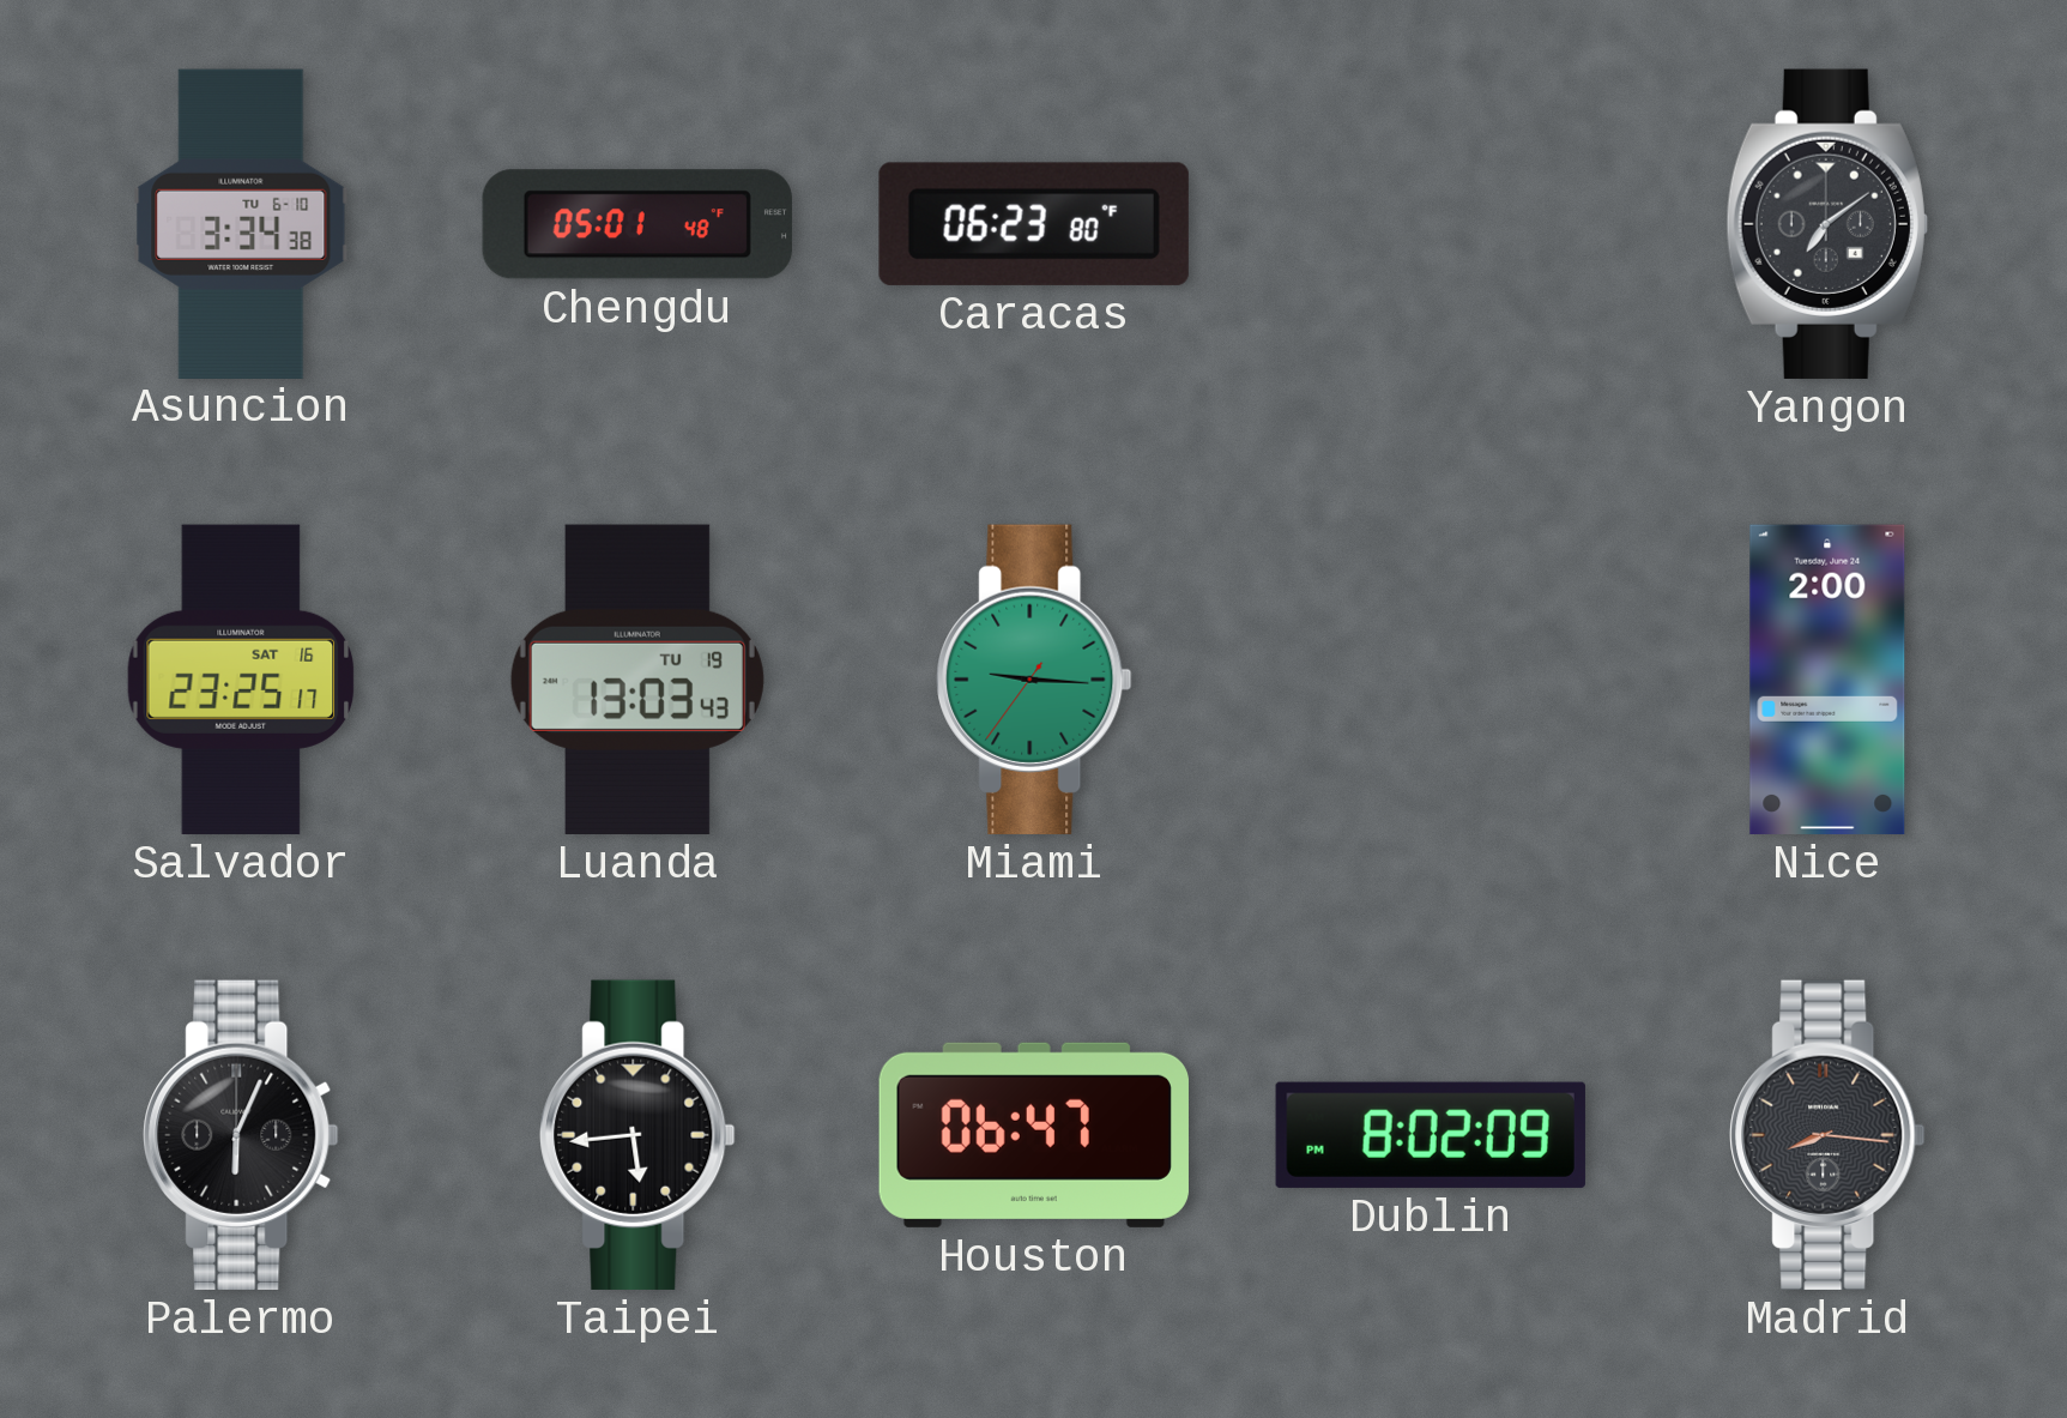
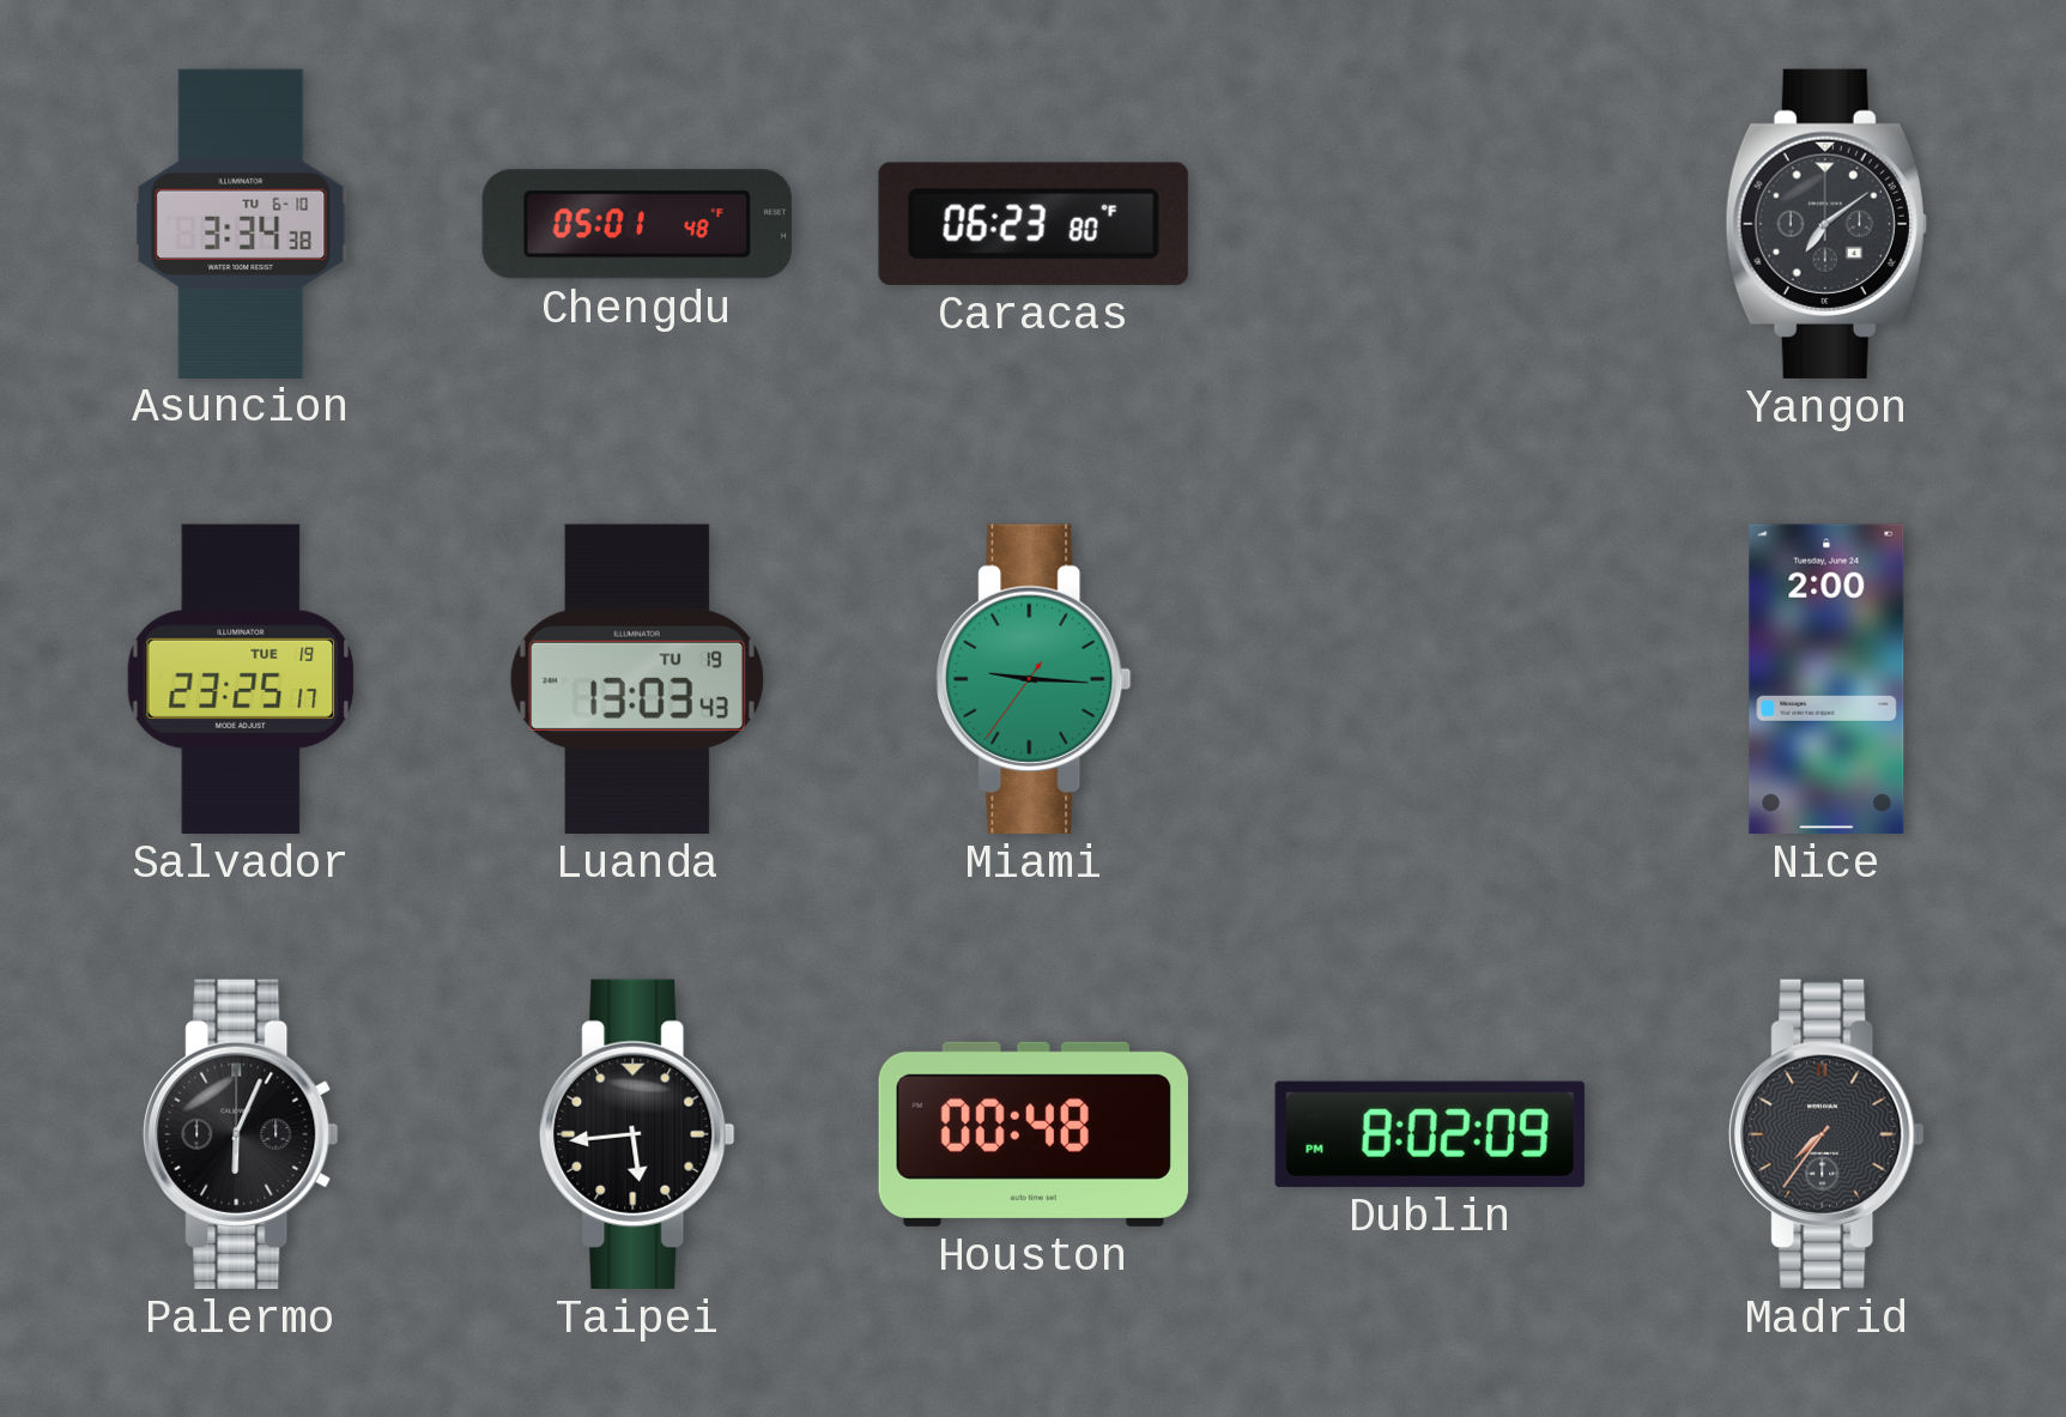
Salvador date: SAT 16 -> TUE 19
Houston: 06:47 -> 00:48
Madrid: 8:16 -> 7:36
